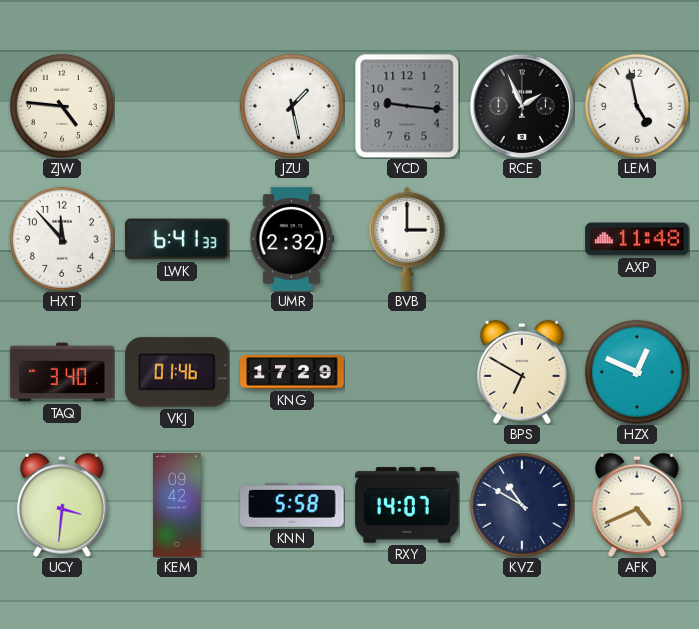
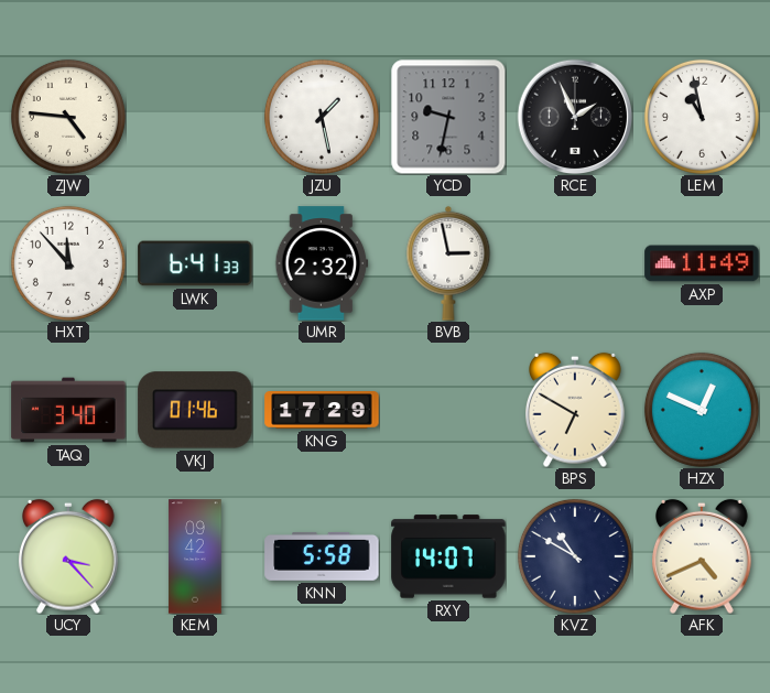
YCD: 9:16 -> 9:32
LEM: 4:58 -> 10:58
BVB: 3:00 -> 2:58
AXP: 11:48 -> 11:49
UCY: 3:31 -> 3:23
